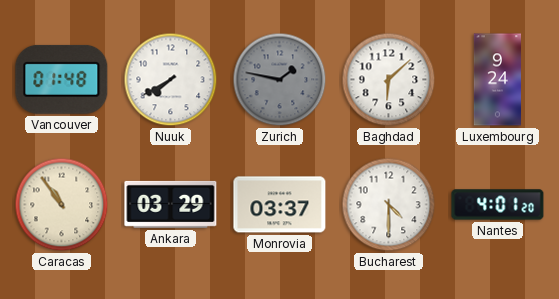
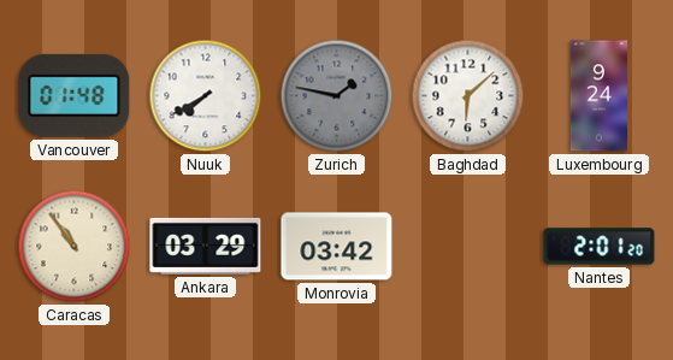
Monrovia: 03:37 -> 03:42
Bucharest: 4:30 -> none
Nantes: 4:01 -> 2:01
